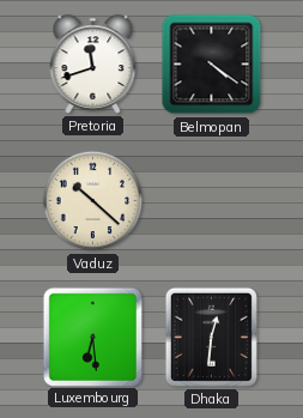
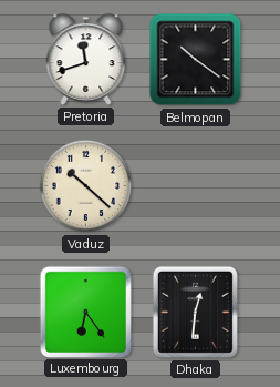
Belmopan: 4:21 -> 10:21
Luxembourg: 6:29 -> 6:24
